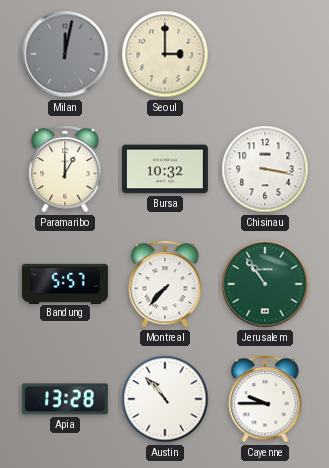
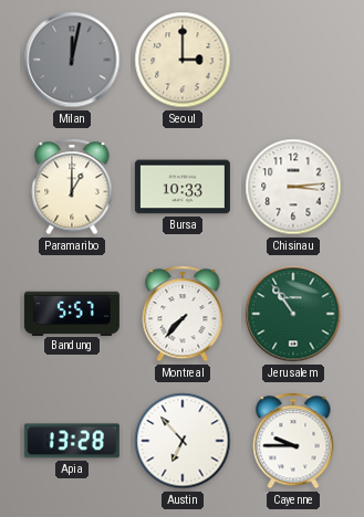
Bursa: 10:32 -> 10:33
Chisinau: 3:17 -> 3:14
Austin: 10:53 -> 6:53
